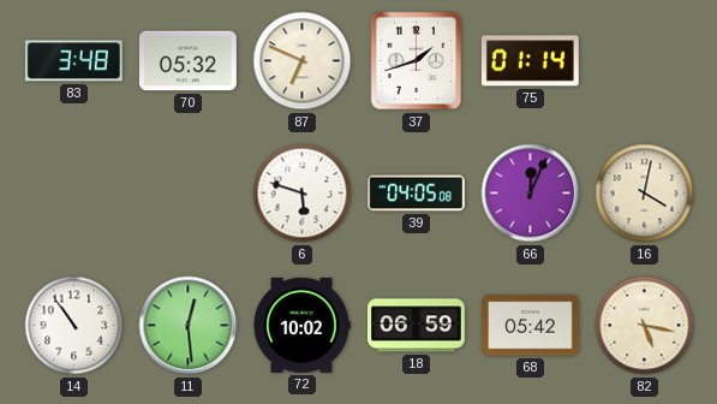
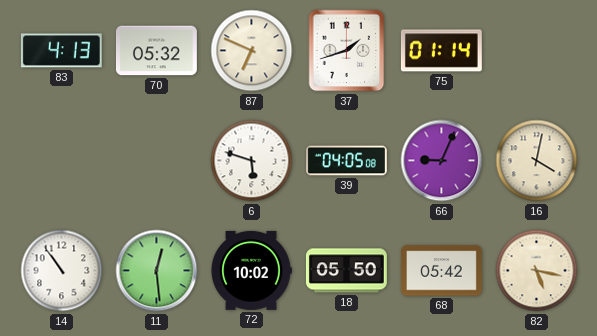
83: 3:48 -> 4:13
66: 12:04 -> 9:04
18: 06:59 -> 05:50
